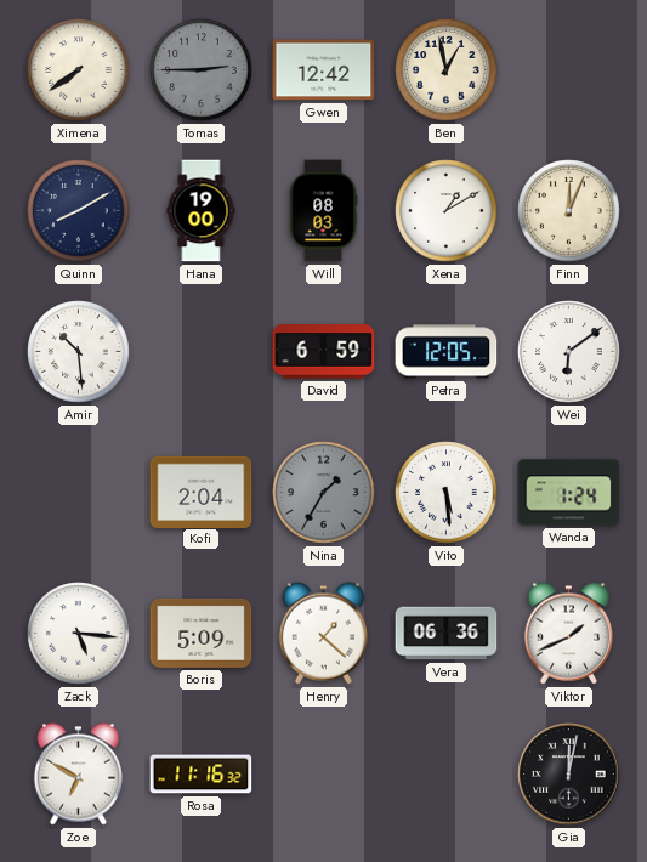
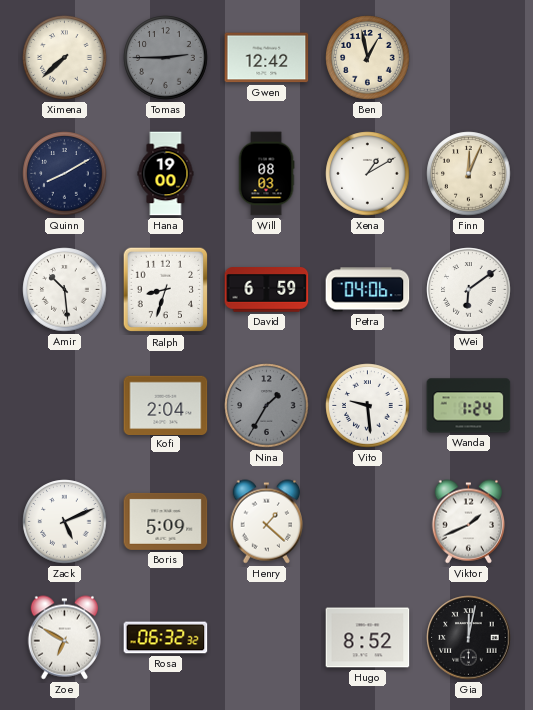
Ximena: 7:39 -> 7:38
Ralph: none -> 8:33
Petra: 12:05 -> 04:06
Vito: 5:29 -> 9:29
Zack: 5:16 -> 5:11
Vera: 06:36 -> none
Rosa: 11:16 -> 06:32
Hugo: none -> 8:52
